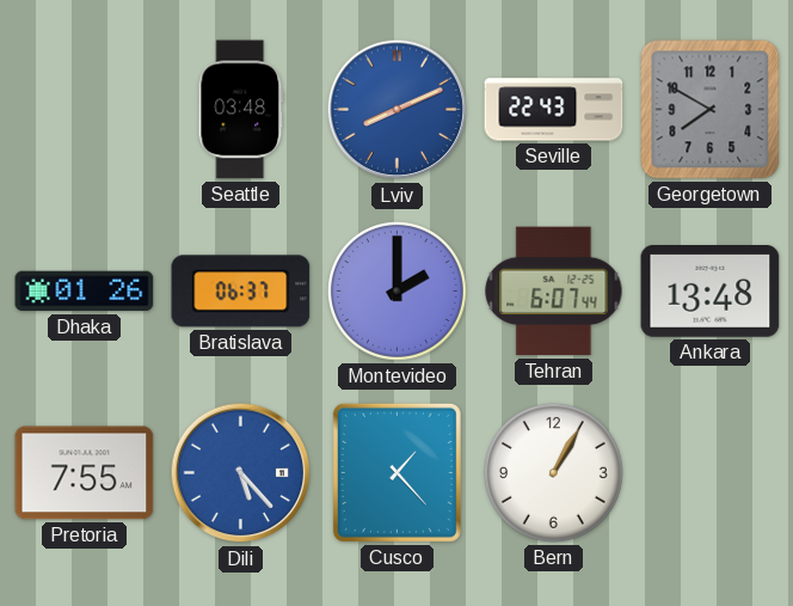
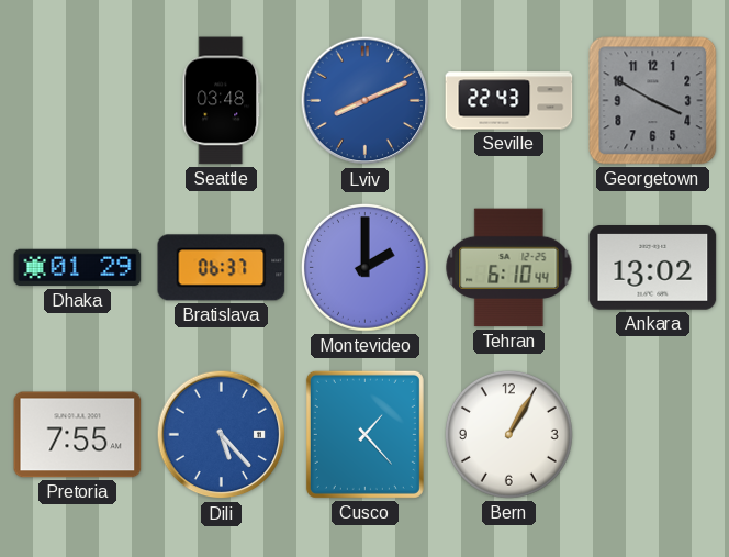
Georgetown: 7:50 -> 3:50
Dhaka: 01:26 -> 01:29
Tehran: 6:07 -> 6:10
Ankara: 13:48 -> 13:02
